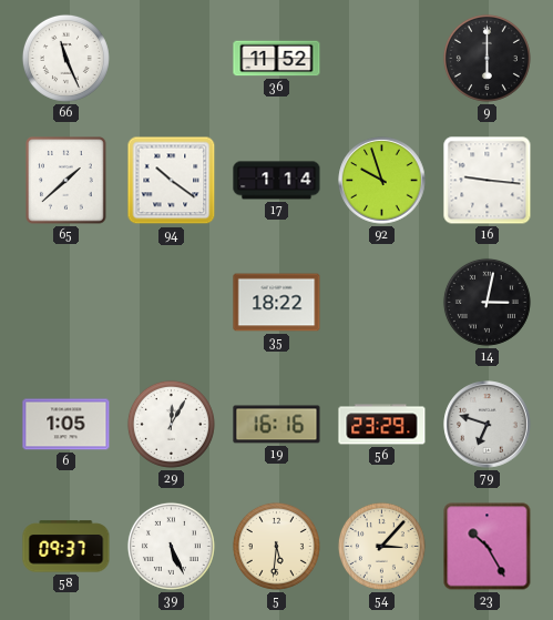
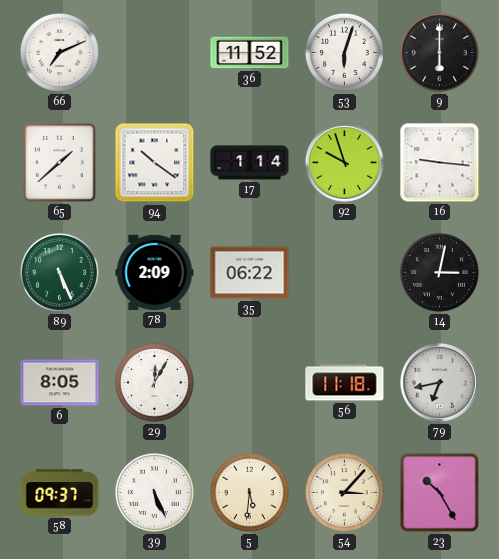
66: 11:26 -> 7:11
53: none -> 6:03
89: none -> 5:26
78: none -> 2:09
35: 18:22 -> 06:22
6: 1:05 -> 8:05
19: 16:16 -> none
56: 23:29 -> 11:18
79: 6:48 -> 6:43
